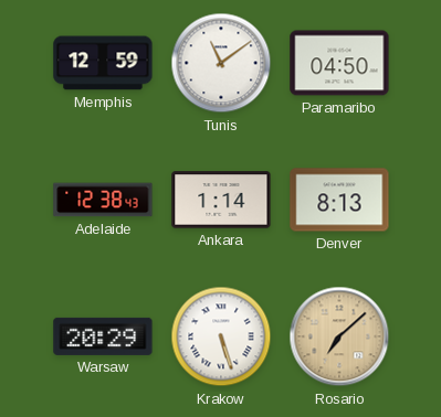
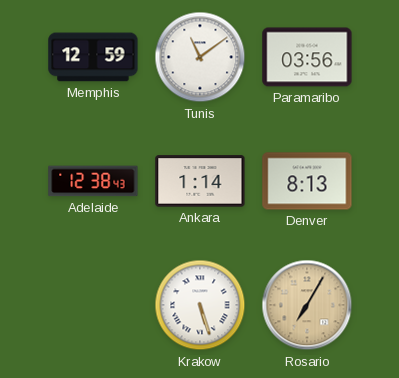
Paramaribo: 04:50 -> 03:56
Warsaw: 20:29 -> none
Rosario: 7:08 -> 7:05
